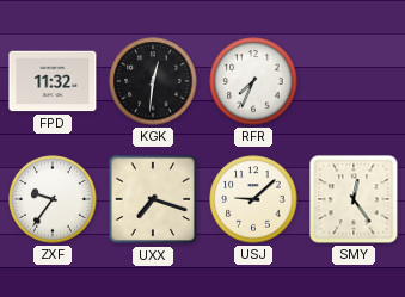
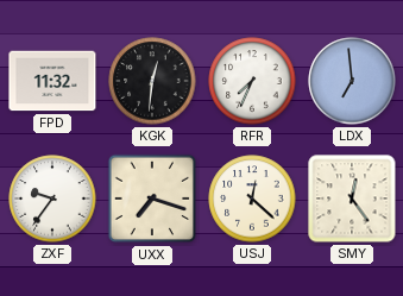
LDX: none -> 6:59
USJ: 9:08 -> 12:22
